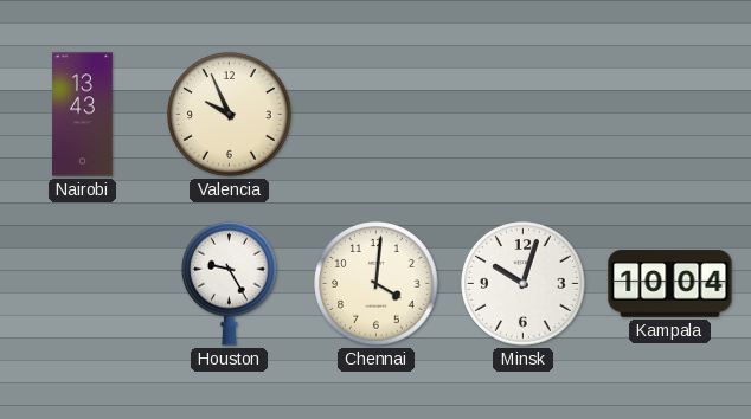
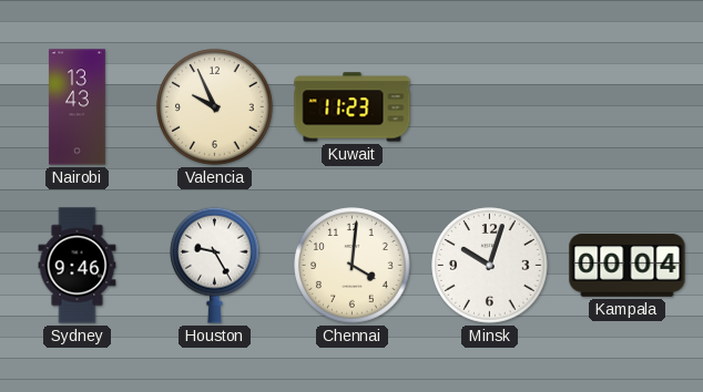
Kuwait: none -> 11:23
Sydney: none -> 9:46
Kampala: 10:04 -> 00:04
